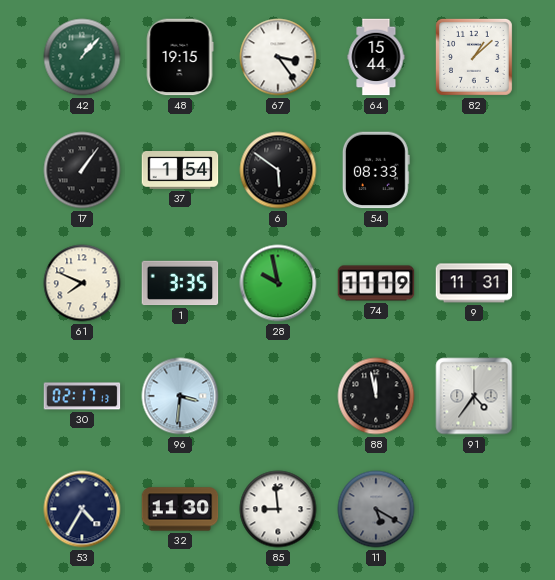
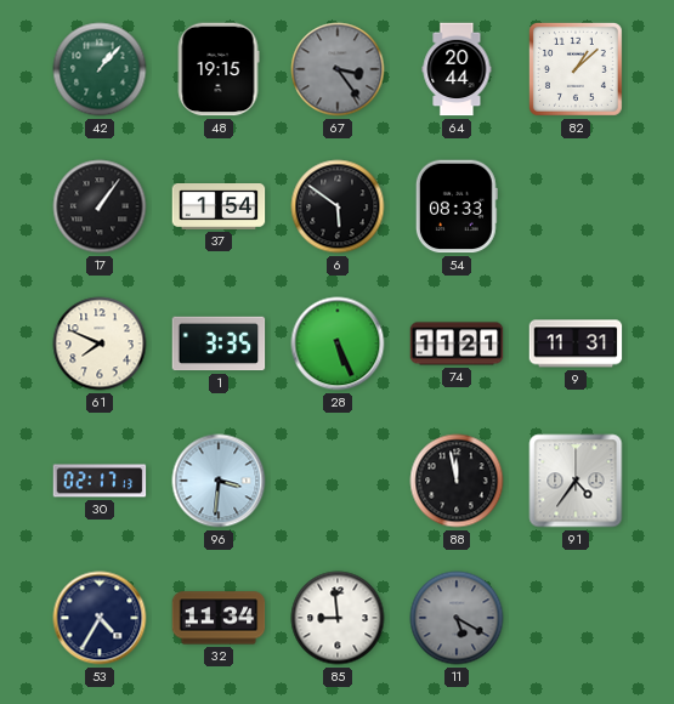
67 dial: white -> grey
64: 15:44 -> 20:44
28: 9:58 -> 5:26
74: 11:19 -> 11:21
32: 11:30 -> 11:34
